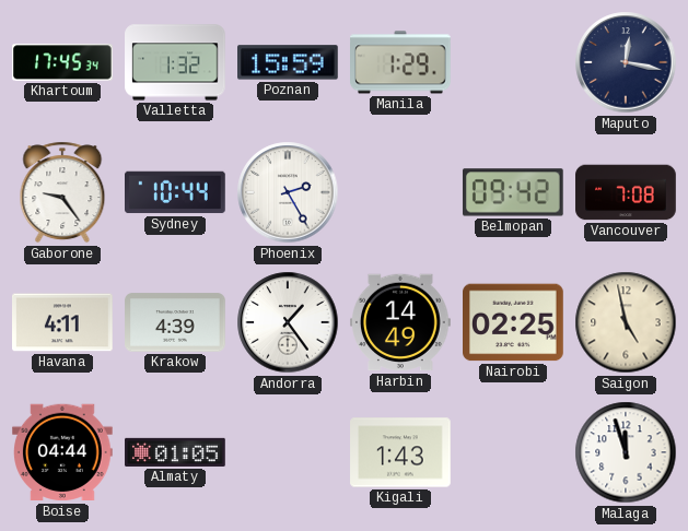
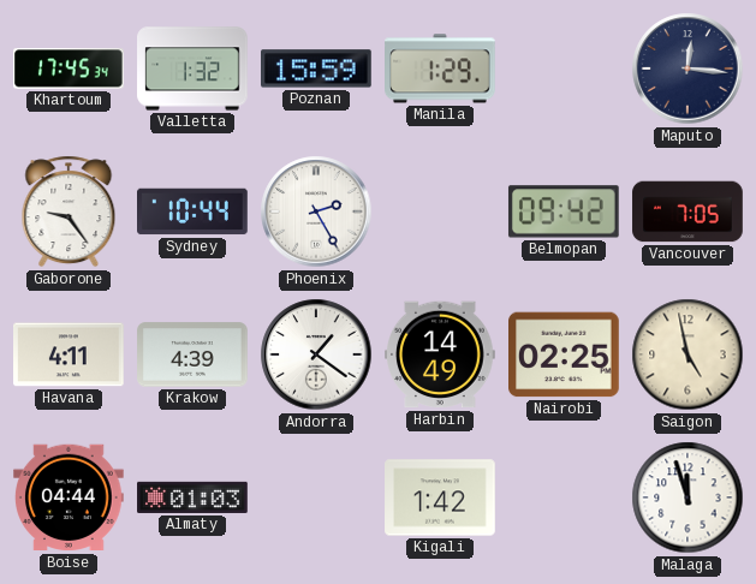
Maputo: 12:17 -> 12:16
Vancouver: 7:08 -> 7:05
Andorra: 1:24 -> 1:21
Almaty: 01:05 -> 01:03
Kigali: 1:43 -> 1:42
